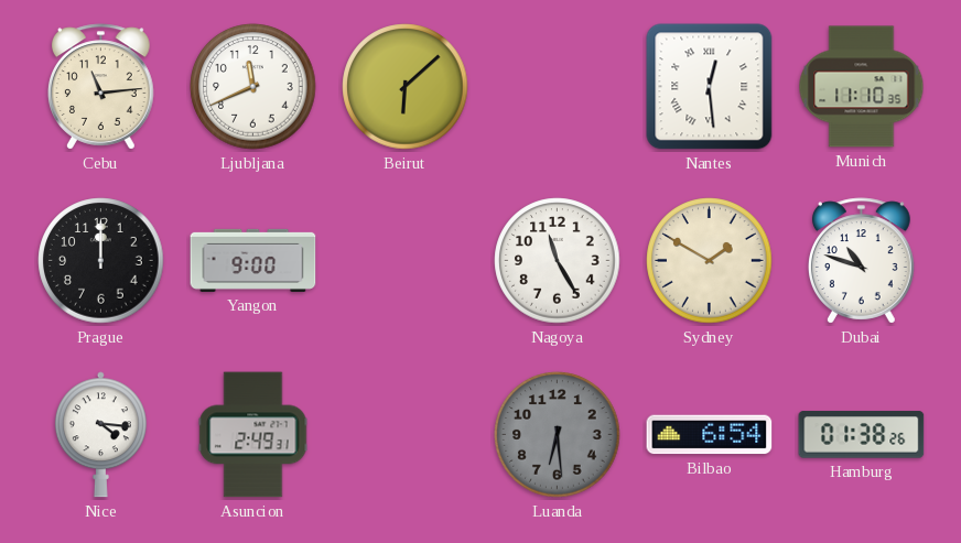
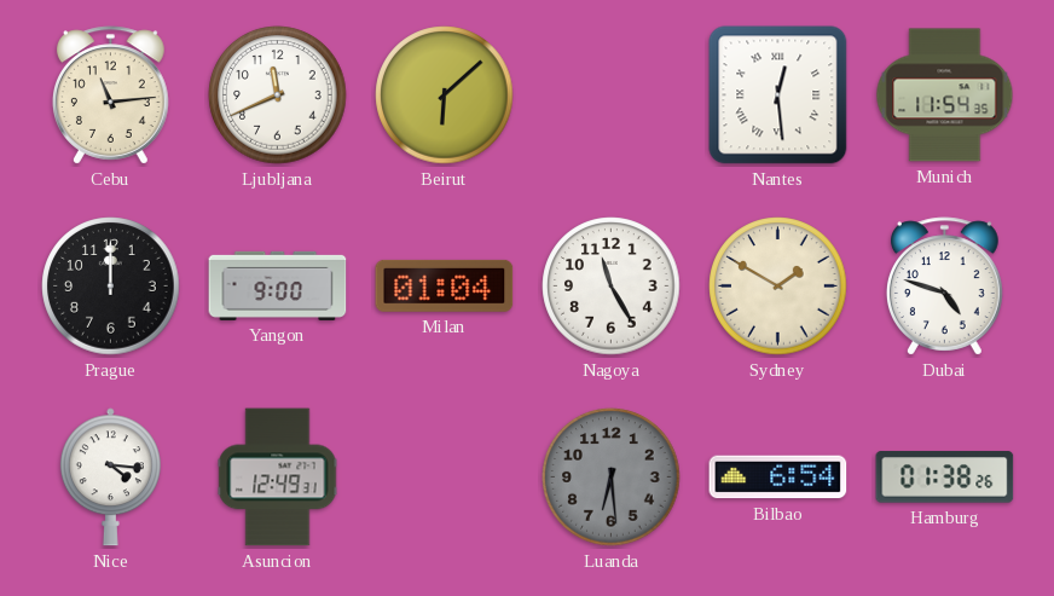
Munich: 11:10 -> 11:54
Milan: none -> 01:04
Dubai: 10:48 -> 4:48
Asuncion: 2:49 -> 12:49
